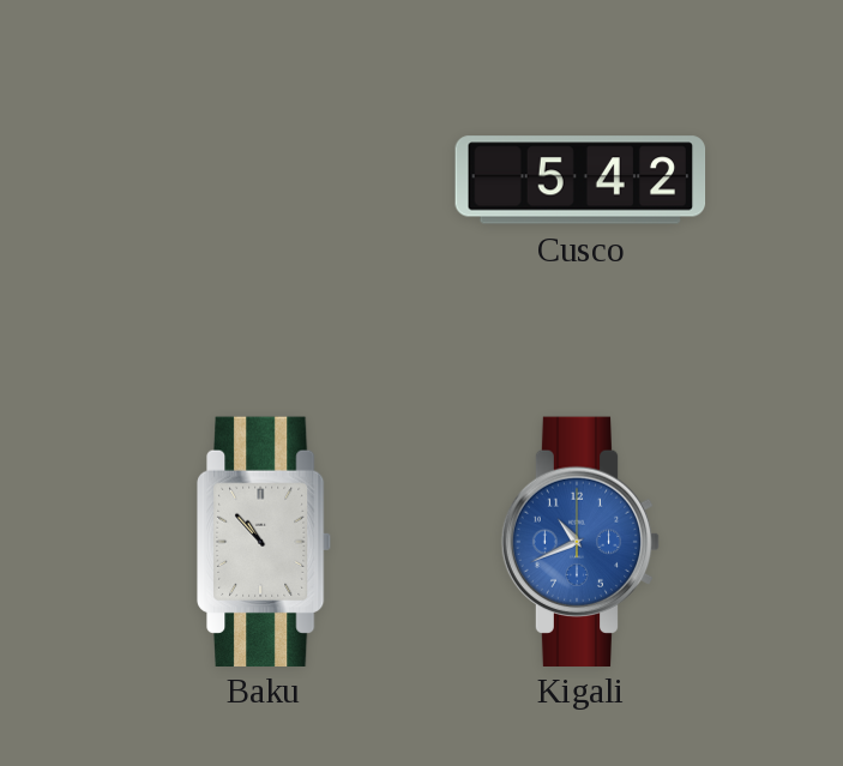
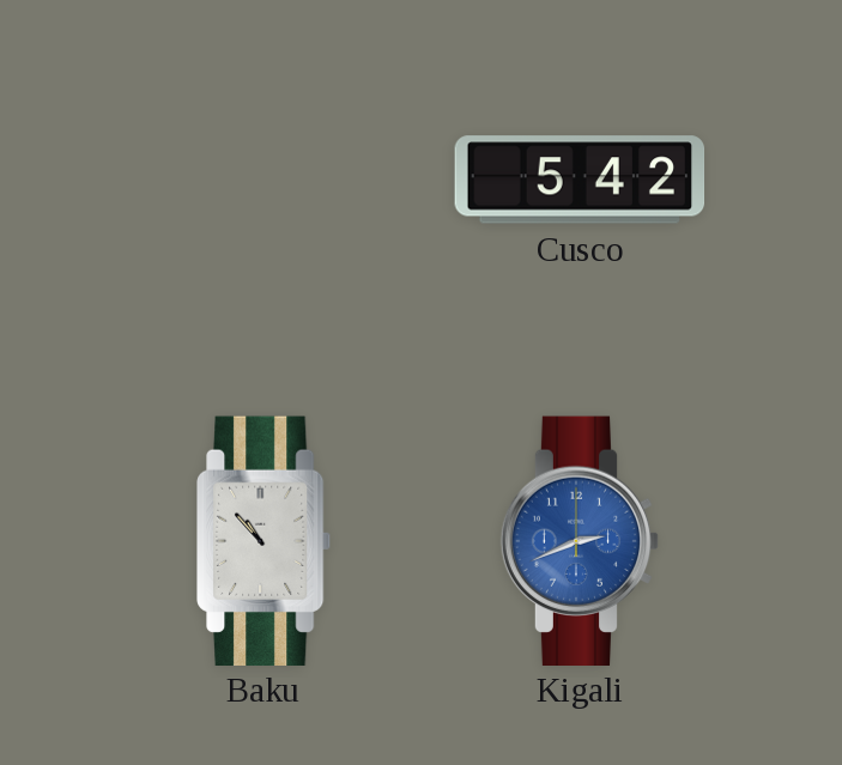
Kigali: 10:41 -> 2:41
